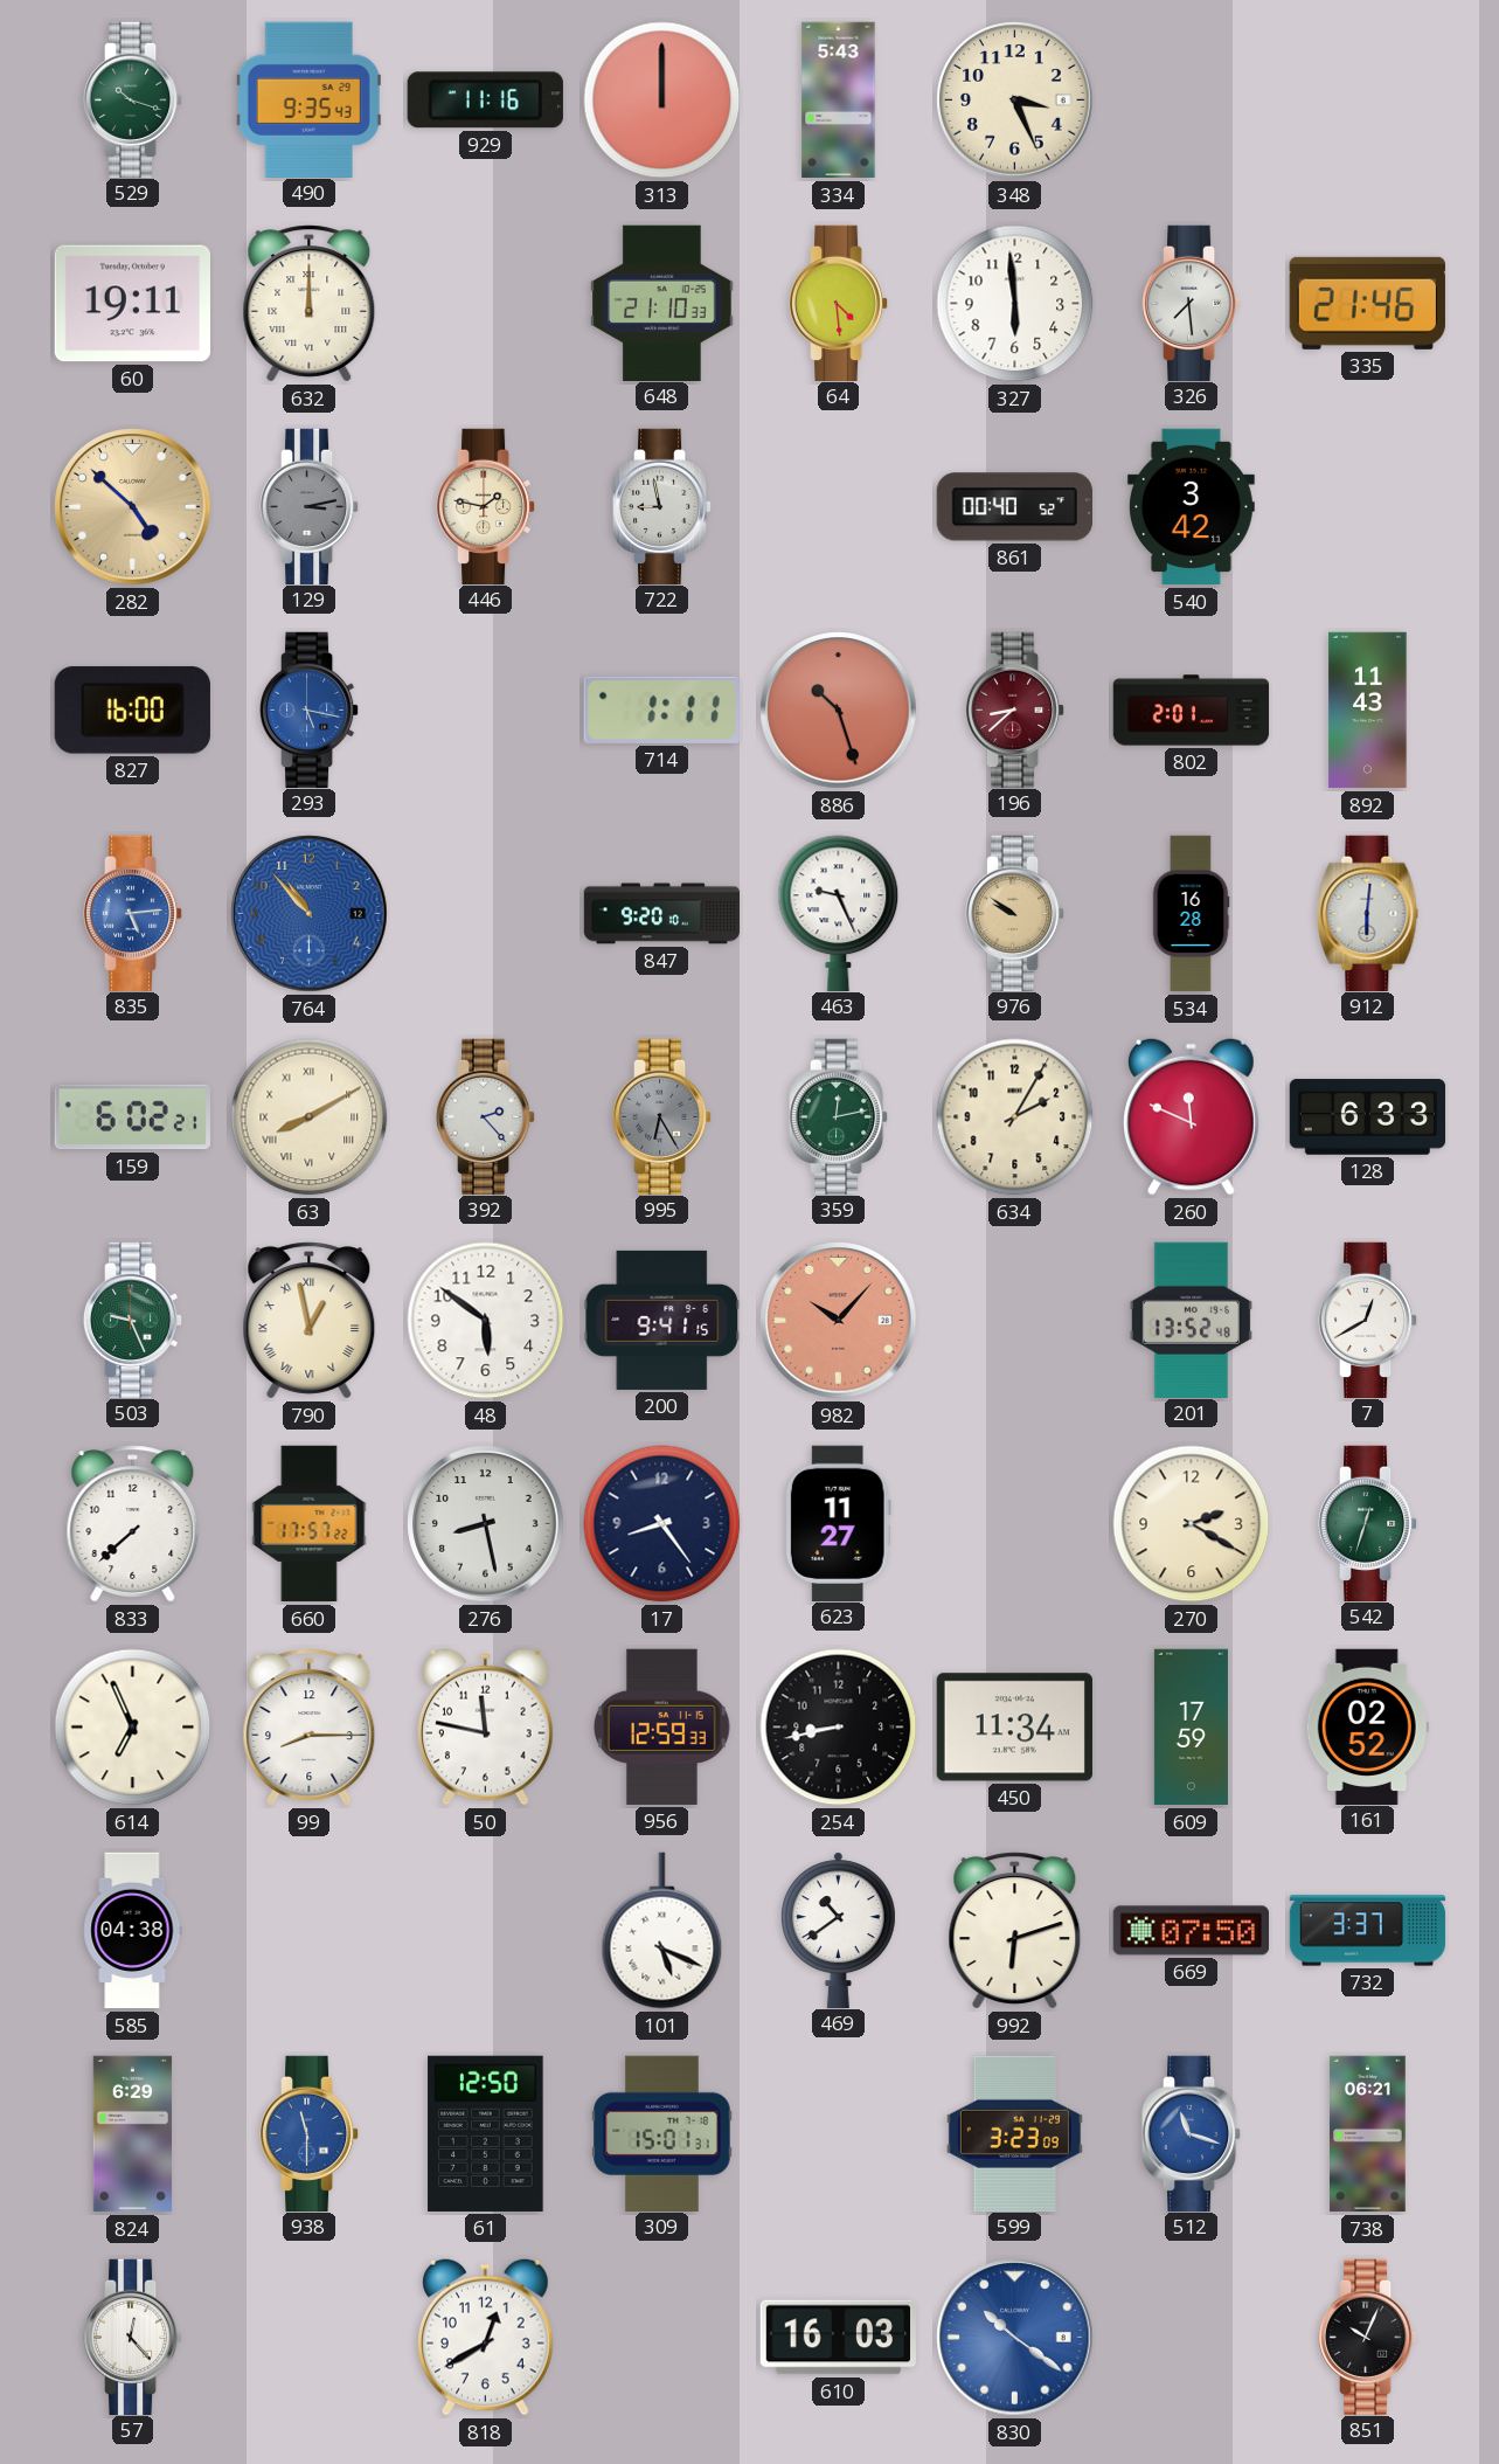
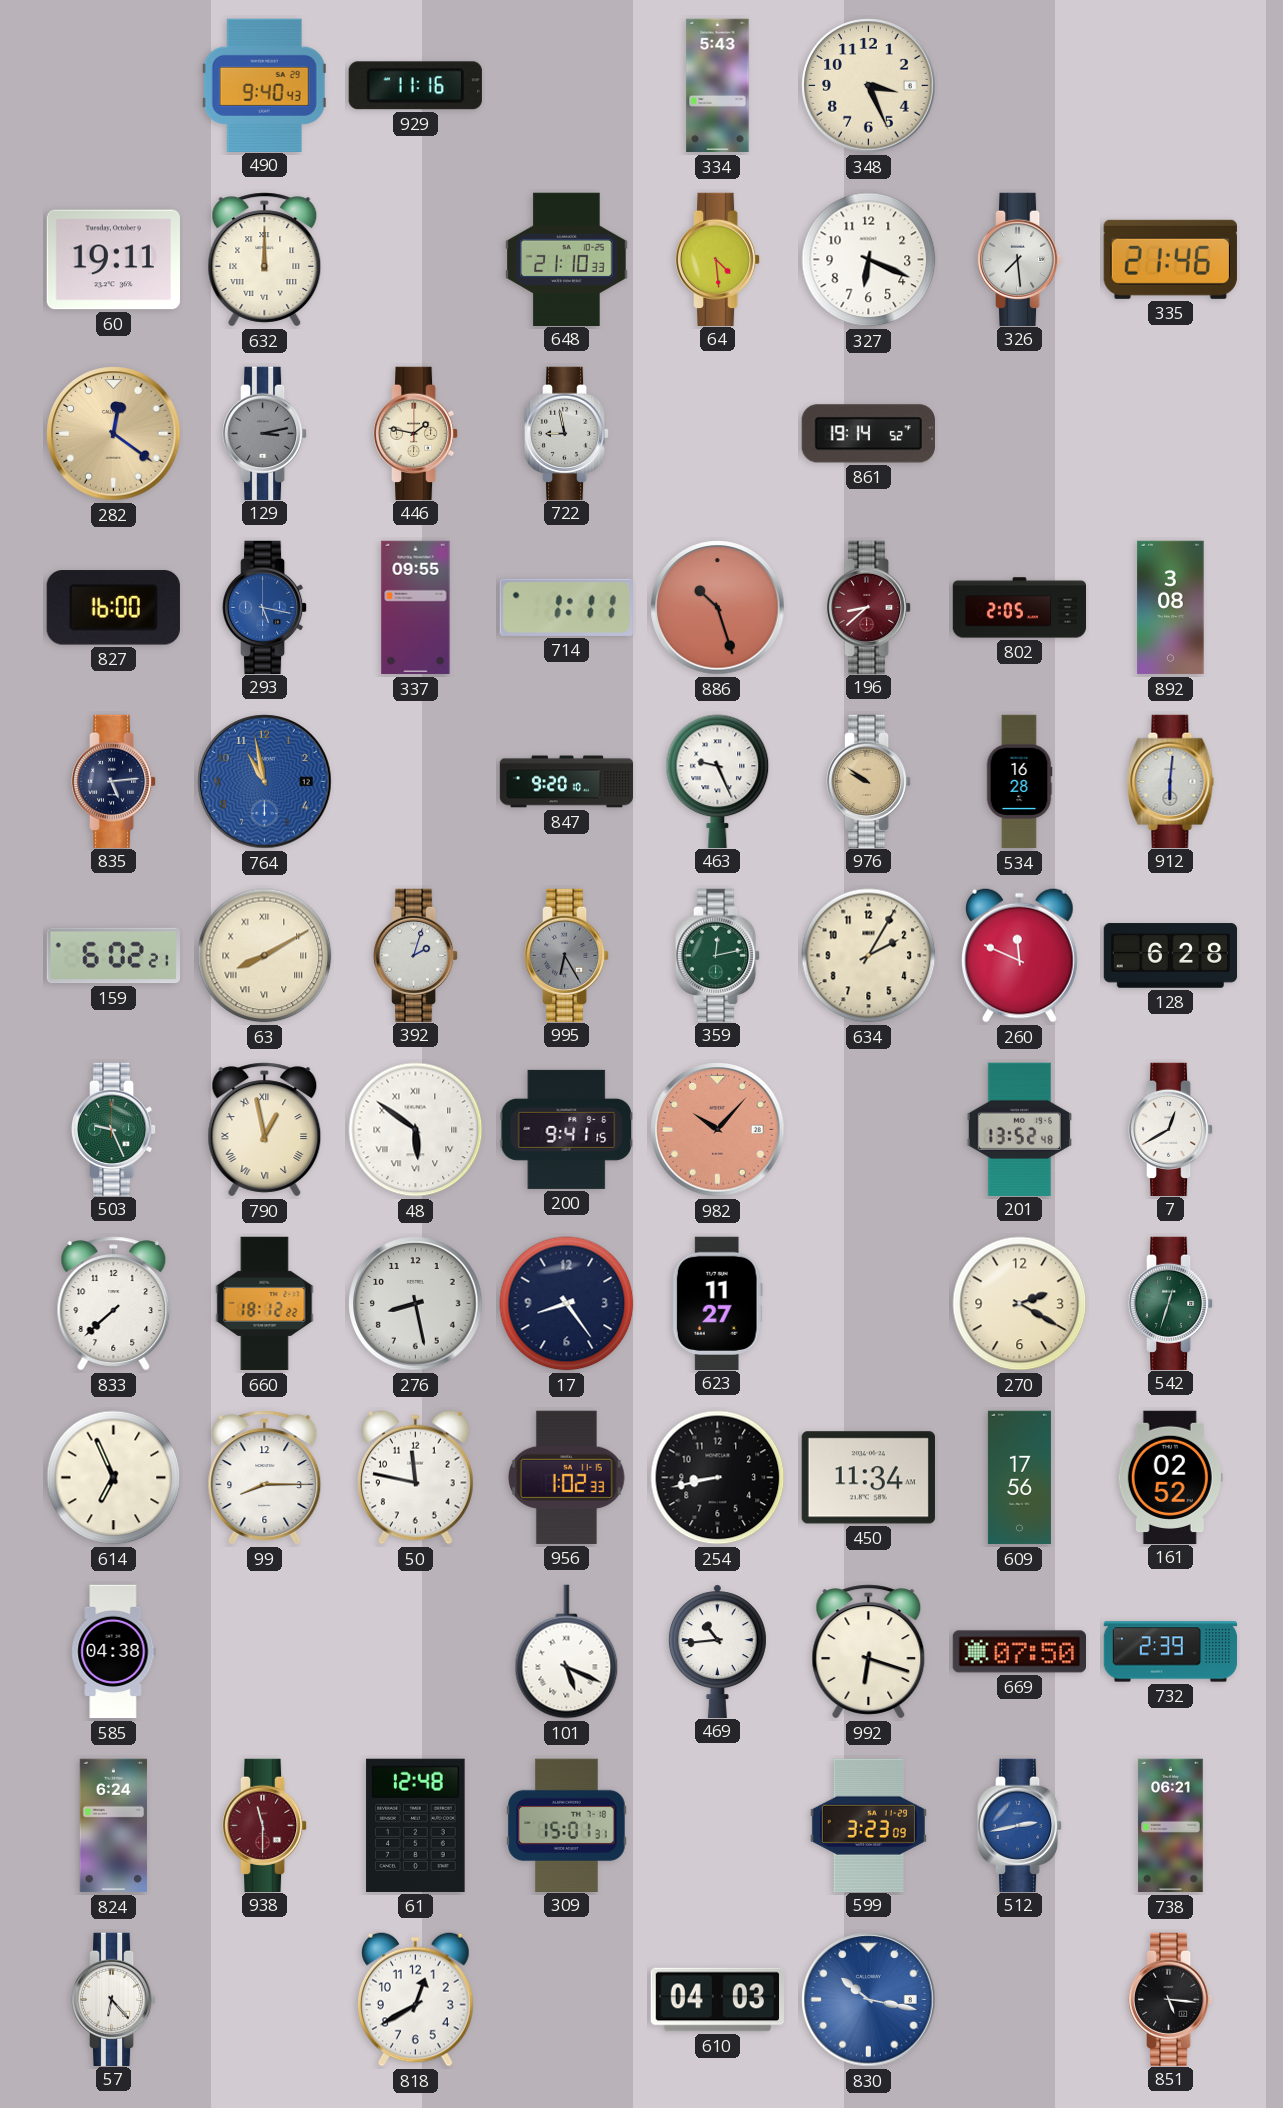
529: 10:18 -> none
490: 9:35 -> 9:40
313: 12:00 -> none
327: 5:59 -> 6:19
282: 4:52 -> 12:21
861: 00:40 -> 19:14
540: 3:42 -> none
337: none -> 09:55
802: 2:01 -> 2:05
892: 11:43 -> 3:08
835 dial: blue -> navy
764: 10:53 -> 10:58
392: 2:23 -> 2:03
128: 6:33 -> 6:28
48 numerals: Arabic -> Roman
660: 17:57 -> 18:12
956: 12:59 -> 1:02
609: 17:59 -> 17:56
469: 10:39 -> 10:44
992: 6:12 -> 6:18
732: 3:37 -> 2:39
824: 6:29 -> 6:24
938 dial: blue -> burgundy
61: 12:50 -> 12:48
512: 11:18 -> 2:43
57: 12:23 -> 6:23
610: 16:03 -> 04:03
830: 10:21 -> 10:17
851: 10:04 -> 5:16
